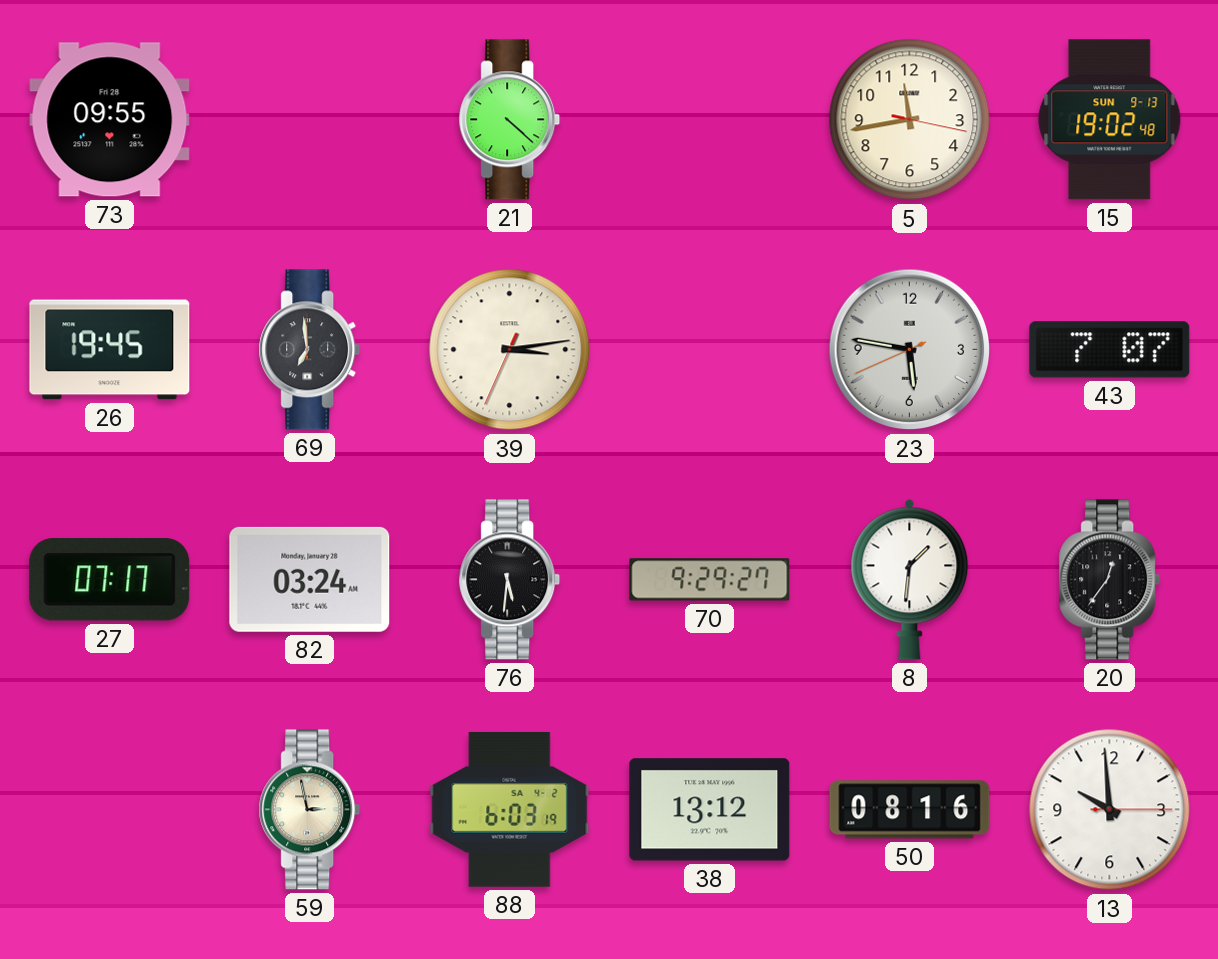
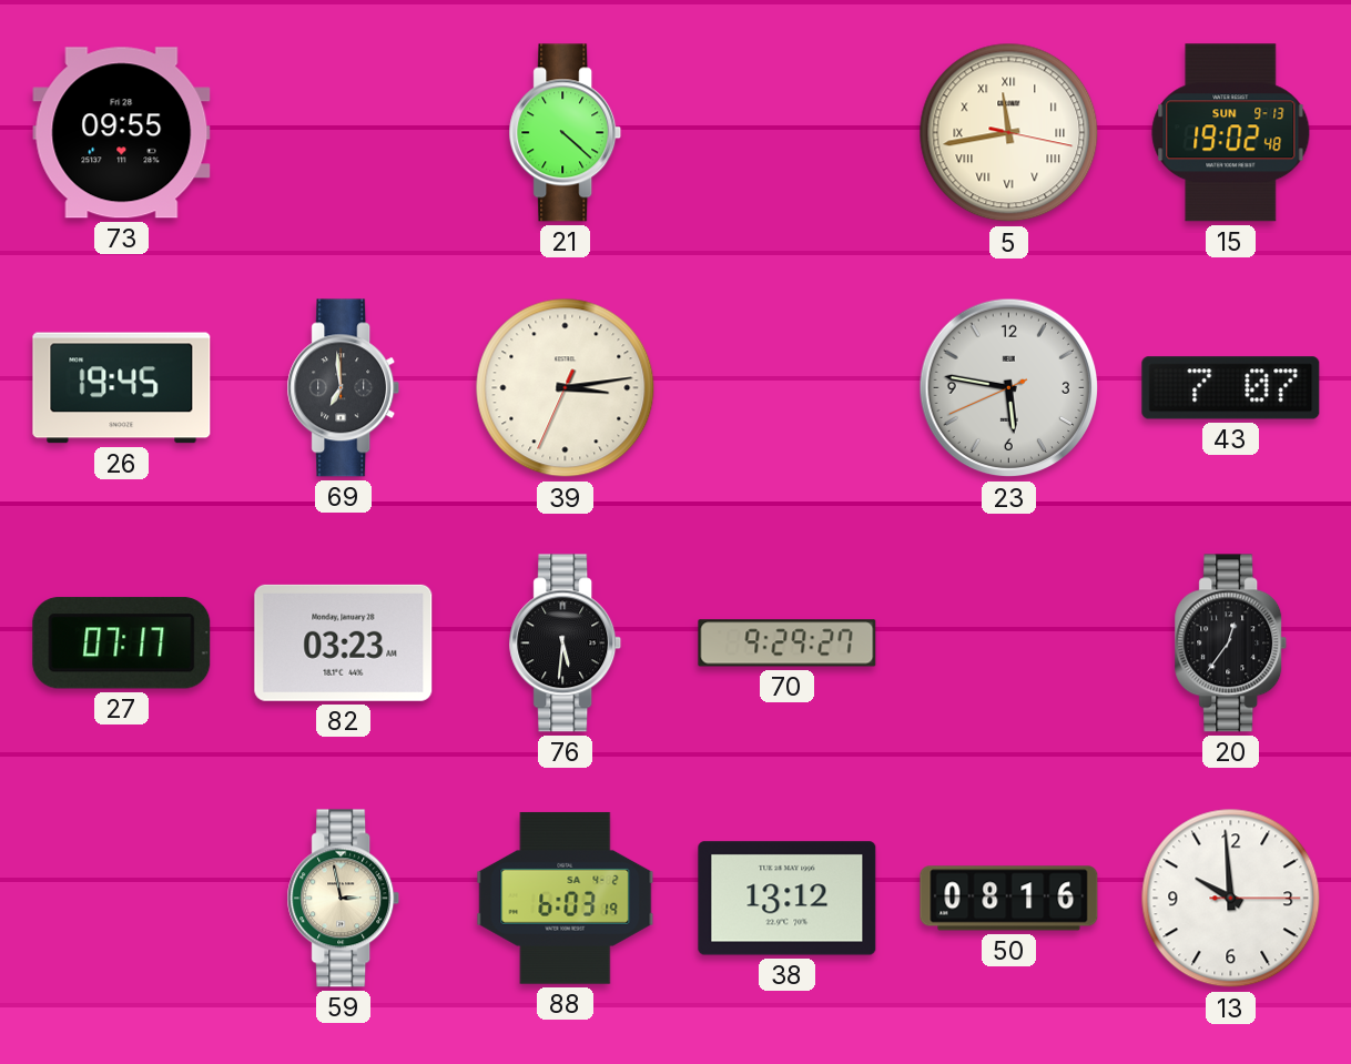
5 numerals: Arabic -> Roman
82: 03:24 -> 03:23
8: 1:31 -> none
